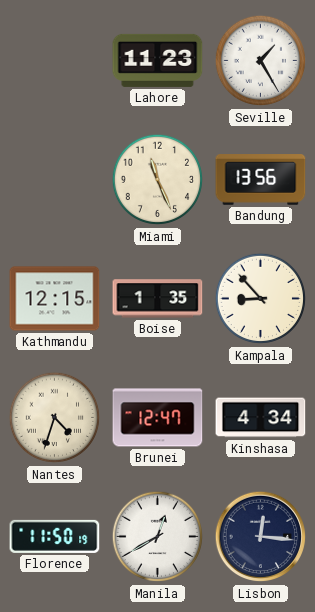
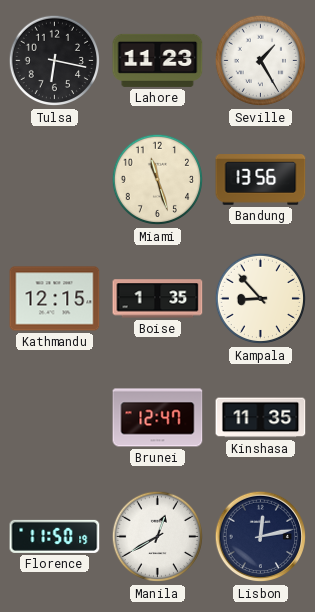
Tulsa: none -> 6:17
Miami: 11:26 -> 11:27
Nantes: 4:33 -> none
Kinshasa: 4:34 -> 11:35
Lisbon: 12:16 -> 12:13
